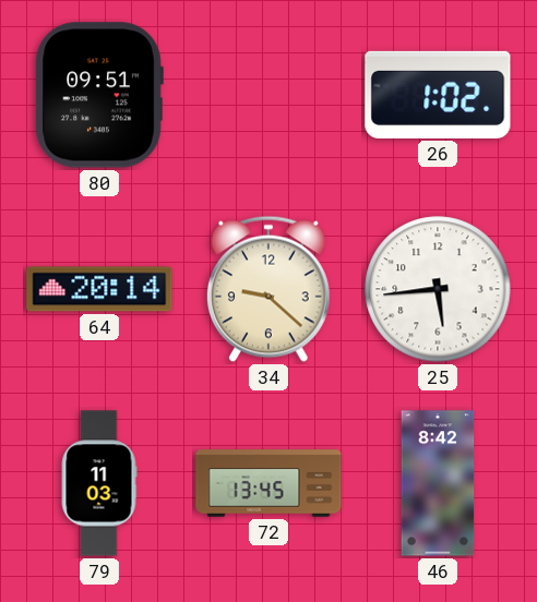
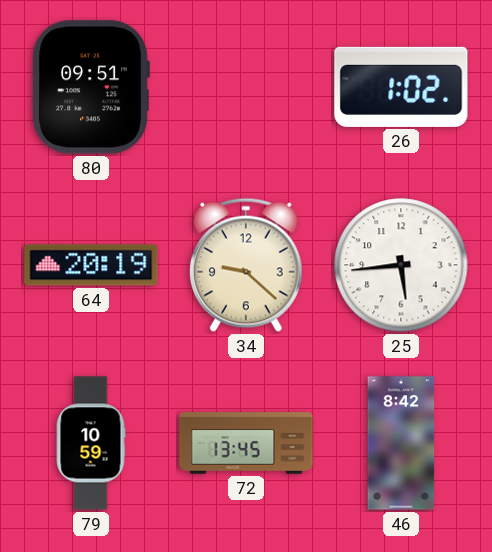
64: 20:14 -> 20:19
79: 11:03 -> 10:59
